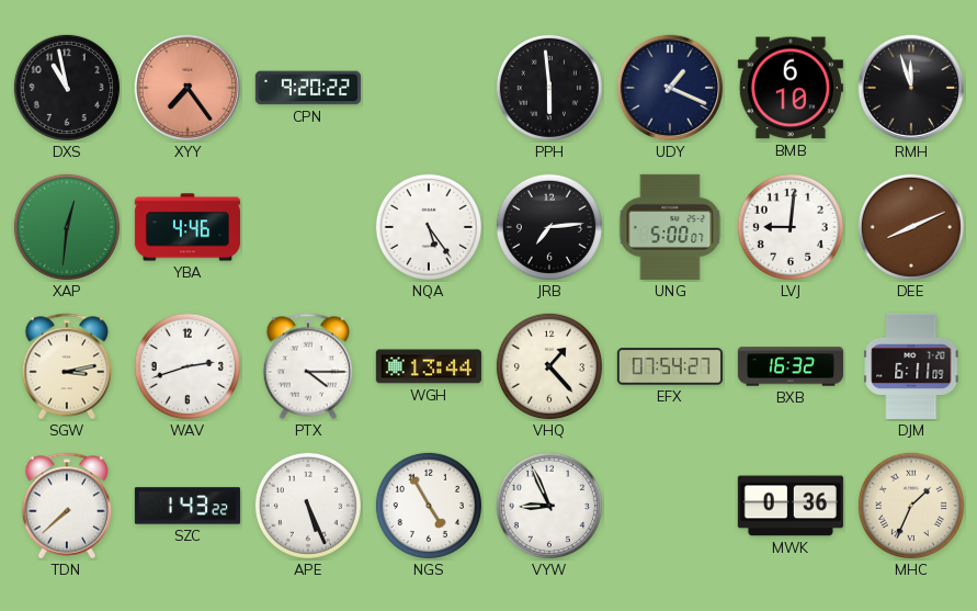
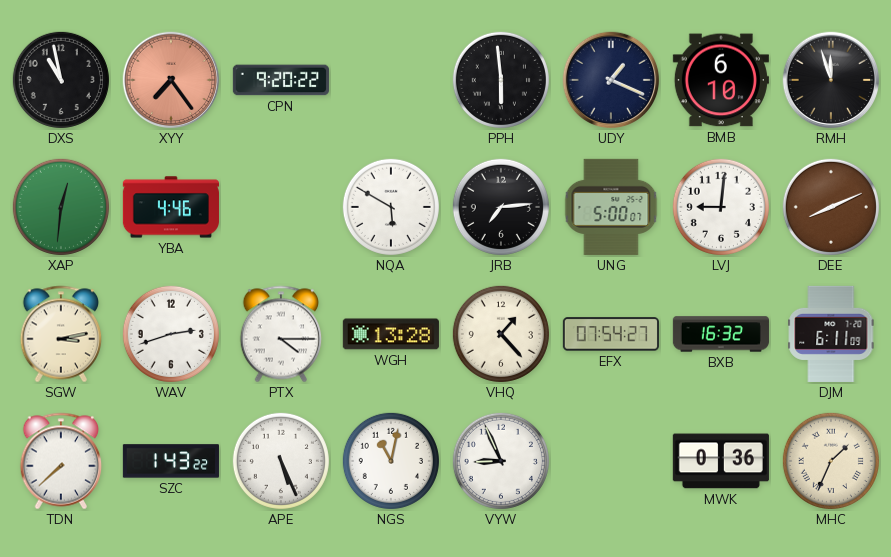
NQA: 5:24 -> 5:50
WGH: 13:44 -> 13:28
NGS: 4:55 -> 11:02
